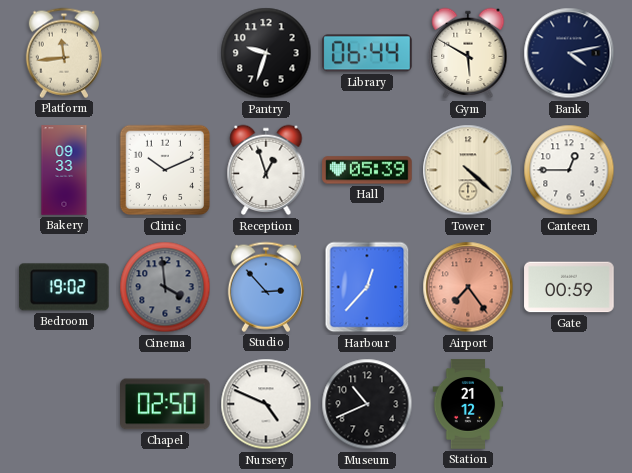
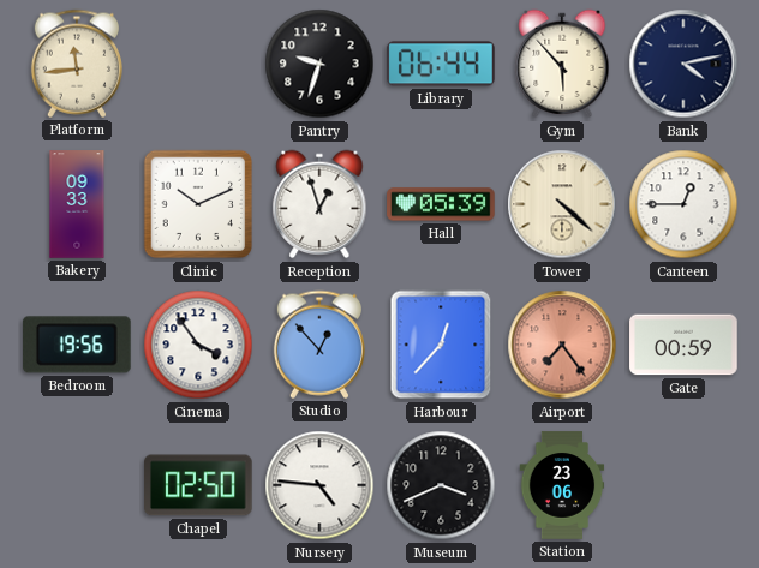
Gym: 5:50 -> 5:53
Bedroom: 19:02 -> 19:56
Cinema: 3:59 -> 3:54
Cinema dial: grey -> white
Studio: 2:53 -> 12:53
Nursery: 4:49 -> 4:46
Museum: 10:41 -> 3:41
Station: 21:12 -> 23:06
